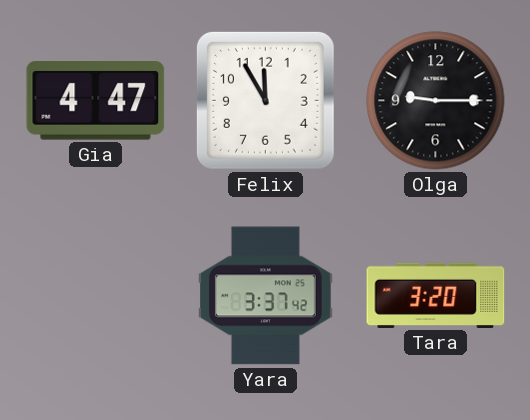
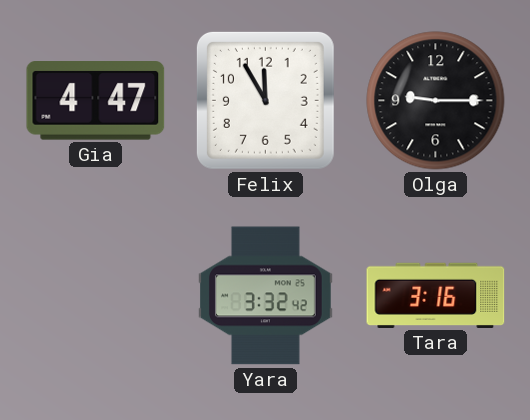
Yara: 3:37 -> 3:32
Tara: 3:20 -> 3:16
